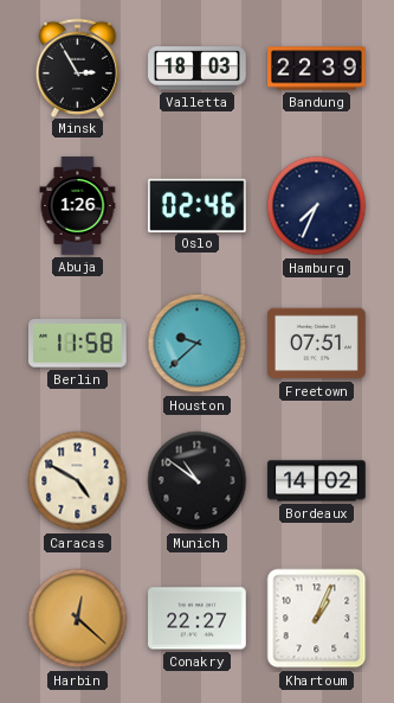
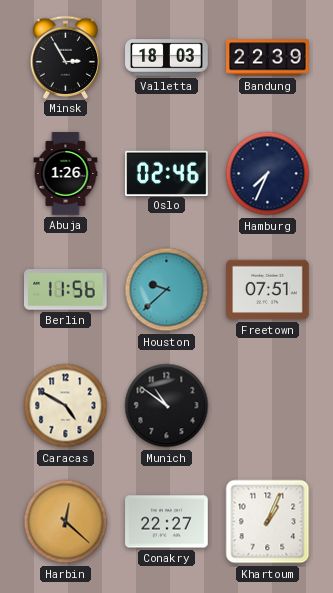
Berlin: 11:58 -> 11:56
Bordeaux: 14:02 -> none
